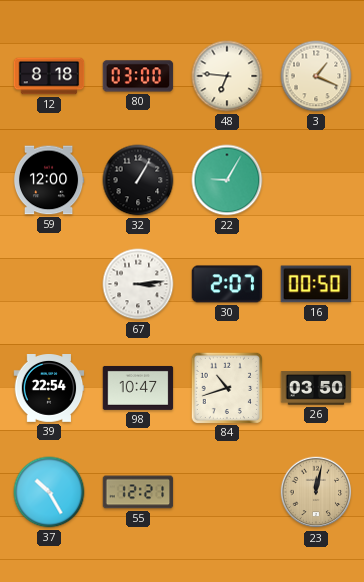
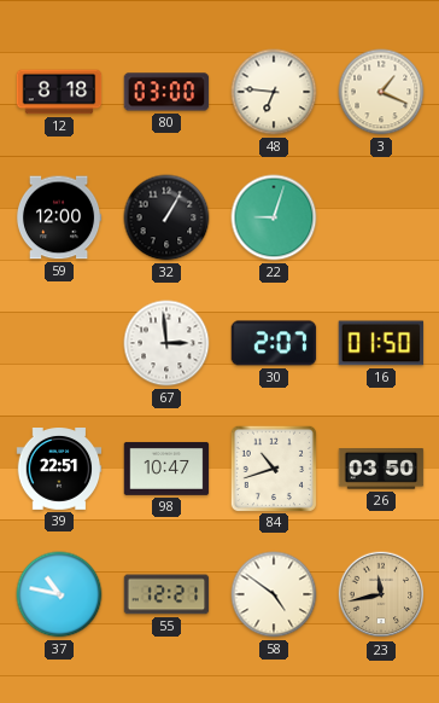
22: 9:05 -> 9:03
67: 3:14 -> 2:59
16: 00:50 -> 01:50
39: 22:54 -> 22:51
37: 10:25 -> 10:47
58: none -> 4:51
23: 12:02 -> 11:43
